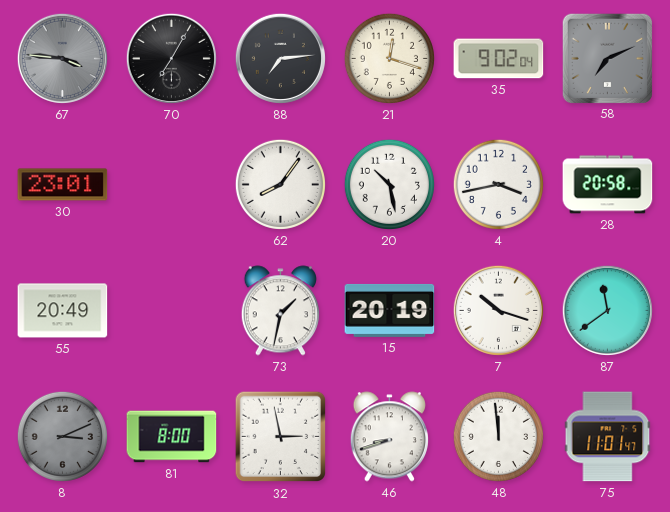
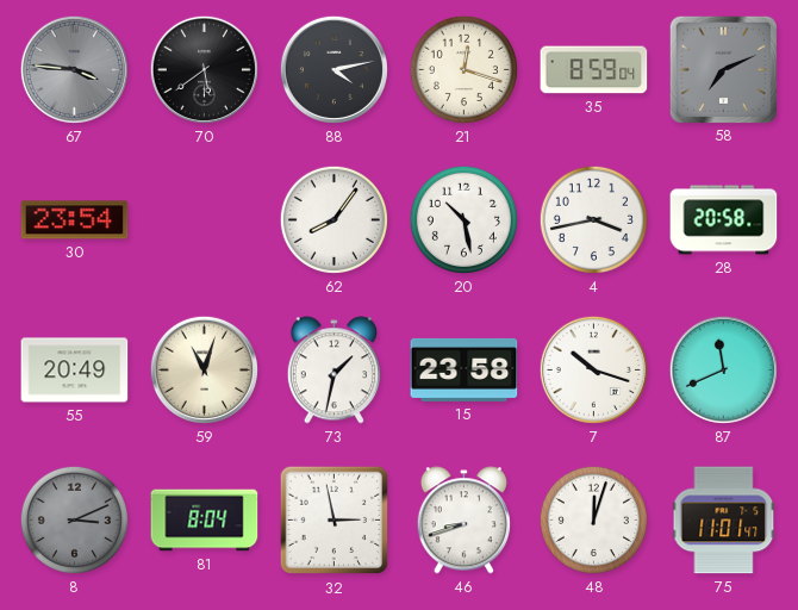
70: 7:05 -> 5:39
88: 7:14 -> 4:13
35: 9:02 -> 8:59
30: 23:01 -> 23:54
59: none -> 11:03
15: 20:19 -> 23:58
87: 11:39 -> 11:41
81: 8:00 -> 8:04
48: 11:59 -> 12:03
